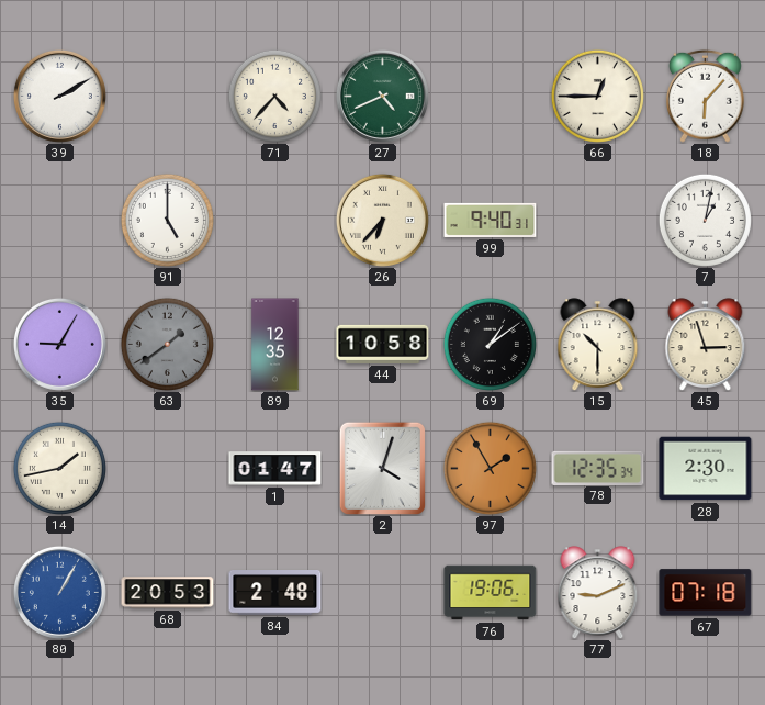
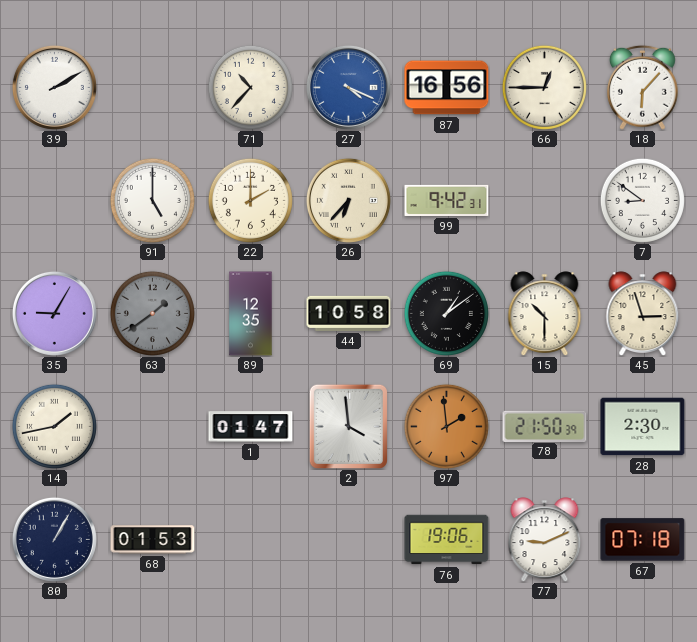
71: 4:37 -> 10:37
27: 4:41 -> 4:19
27 dial: green -> blue
87: none -> 16:56
22: none -> 2:00
99: 9:40 -> 9:42
7: 1:02 -> 8:51
2: 4:03 -> 3:59
97: 1:55 -> 1:59
78: 12:35 -> 21:50
80 dial: blue -> navy
68: 20:53 -> 01:53
84: 2:48 -> none
